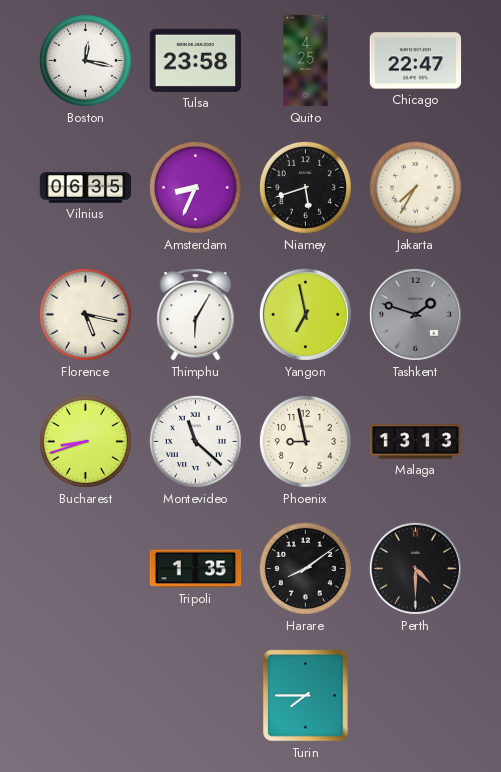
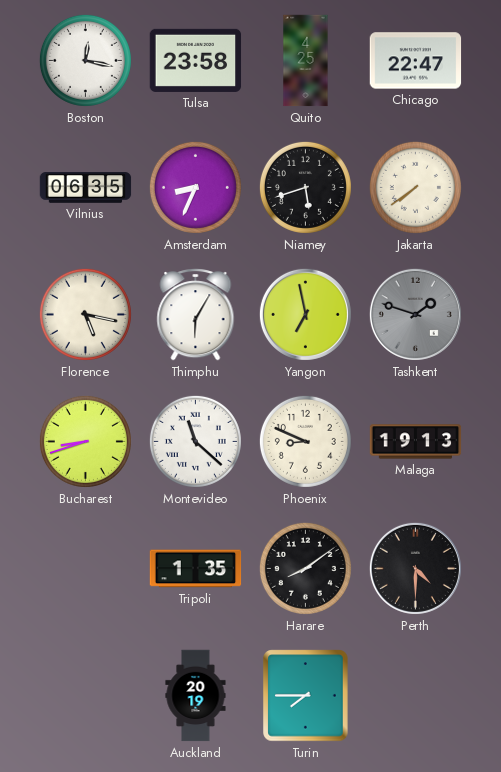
Jakarta: 7:35 -> 7:39
Phoenix: 8:58 -> 8:49
Malaga: 13:13 -> 19:13
Auckland: none -> 20:19
